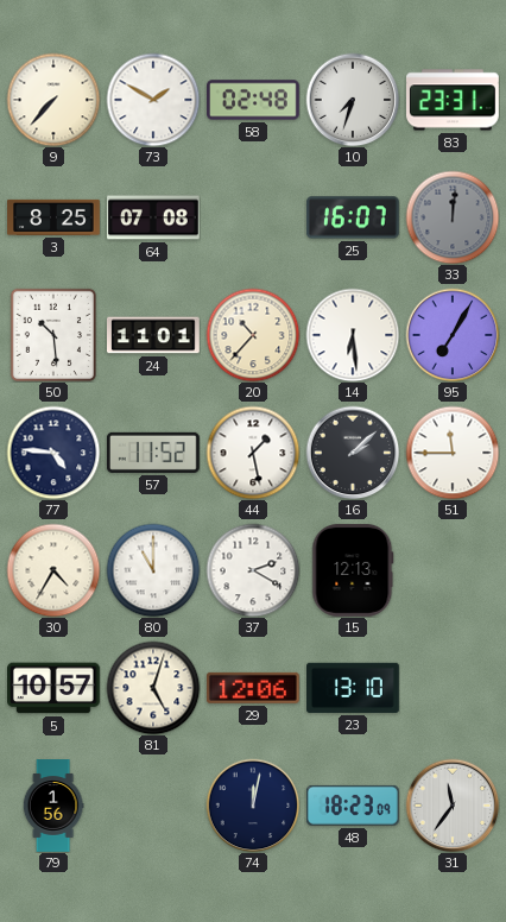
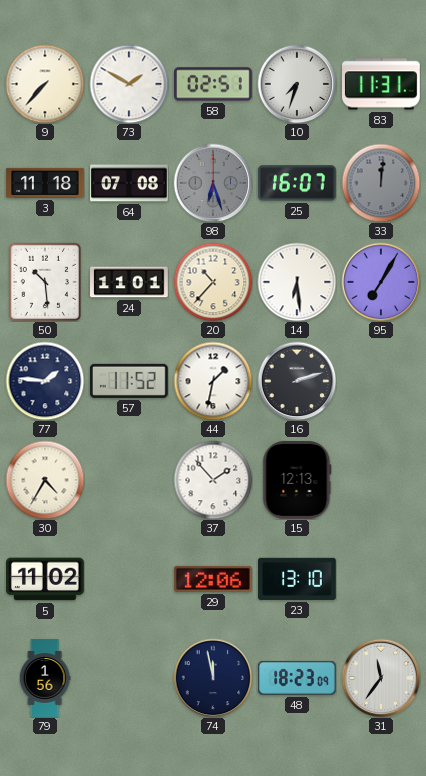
58: 02:48 -> 02:51
83: 23:31 -> 11:31
3: 8:25 -> 11:18
98: none -> 6:27
77: 4:46 -> 1:46
44: 1:28 -> 1:32
16: 2:08 -> 2:12
51: 11:45 -> none
80: 11:00 -> none
37: 2:20 -> 1:53
5: 10:57 -> 11:02
81: 5:03 -> none
74: 12:02 -> 11:58
